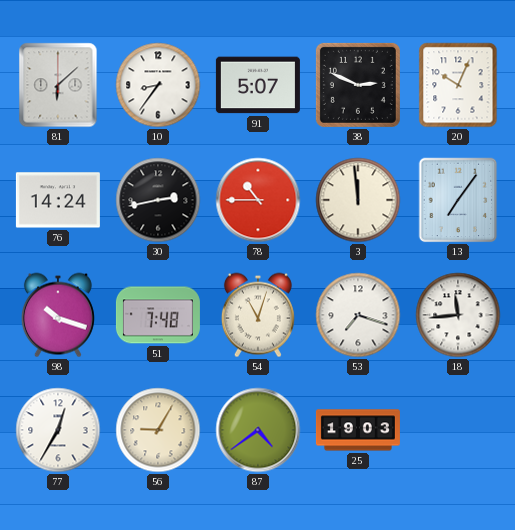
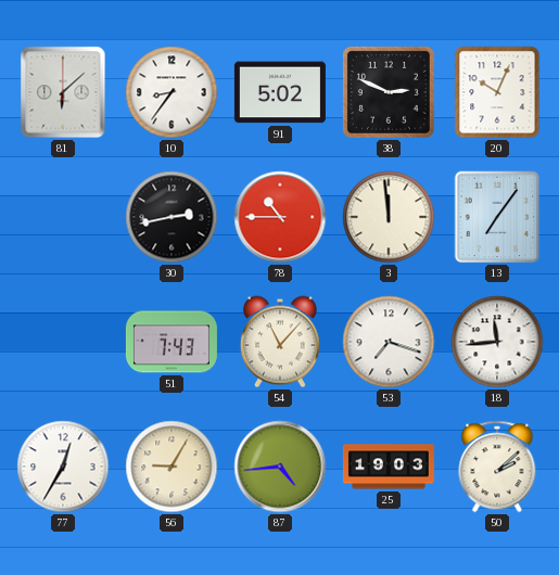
91: 5:07 -> 5:02
76: 14:24 -> none
98: 10:18 -> none
51: 7:48 -> 7:43
54: 11:03 -> 11:07
87: 4:39 -> 4:44
50: none -> 2:08
